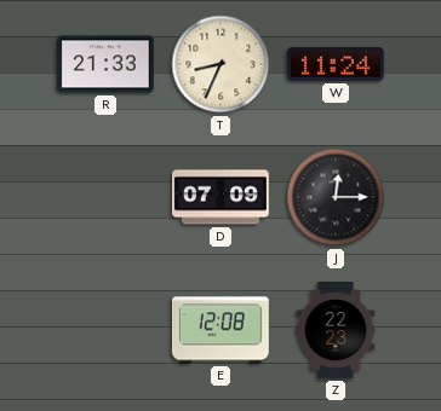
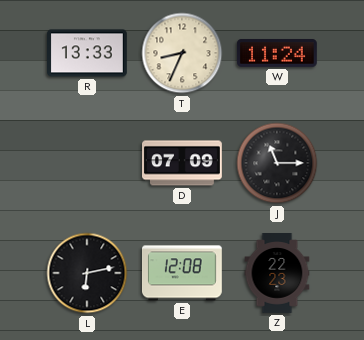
R: 21:33 -> 13:33
J: 12:15 -> 11:15
L: none -> 6:13
